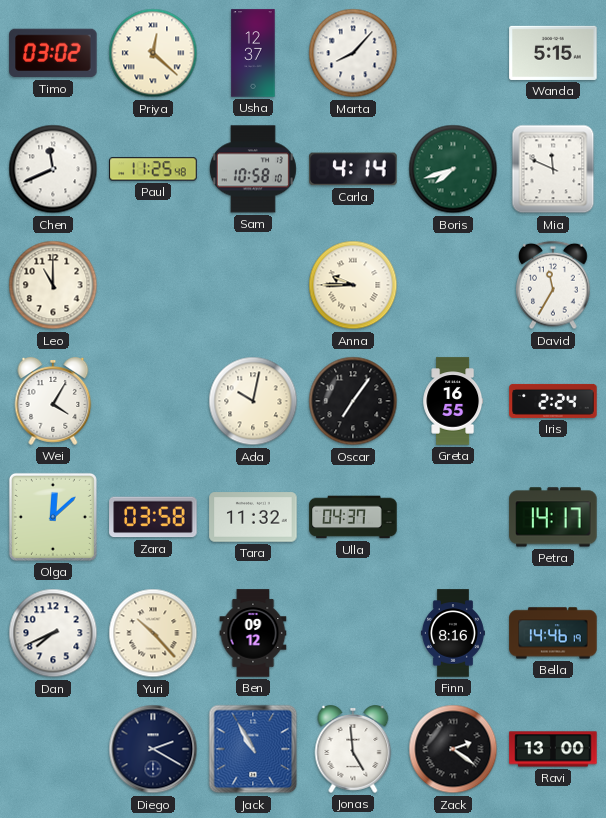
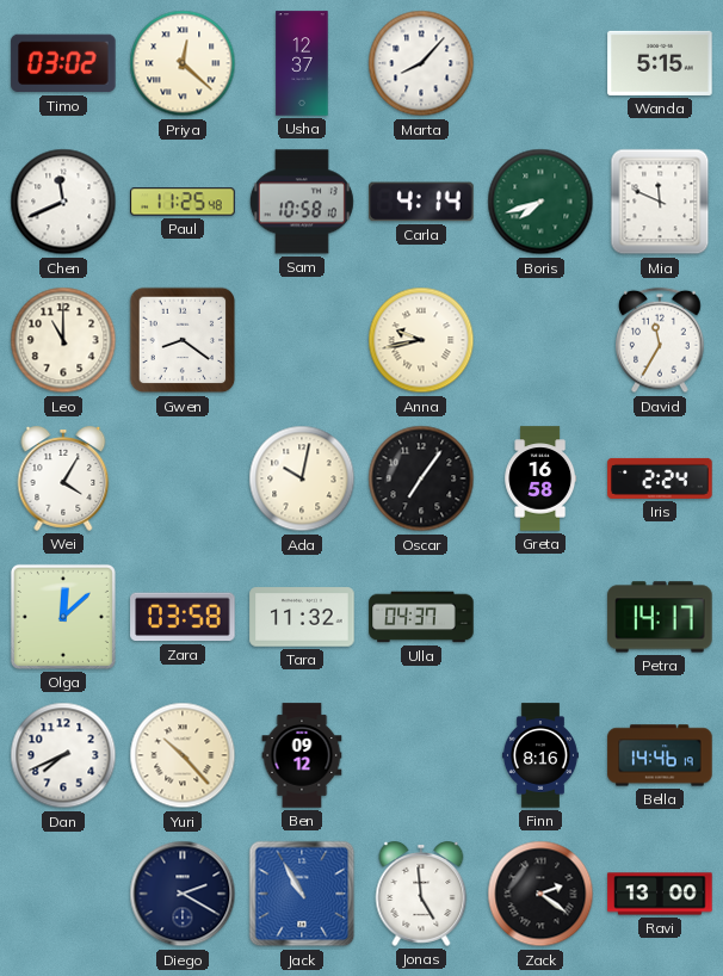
Gwen: none -> 8:21
Anna: 9:45 -> 9:43
Greta: 16:55 -> 16:58
